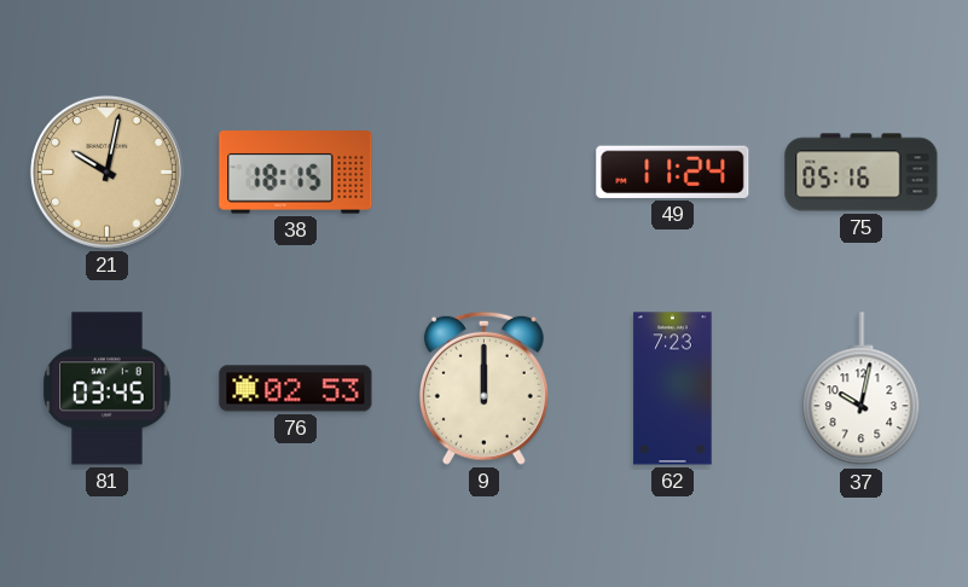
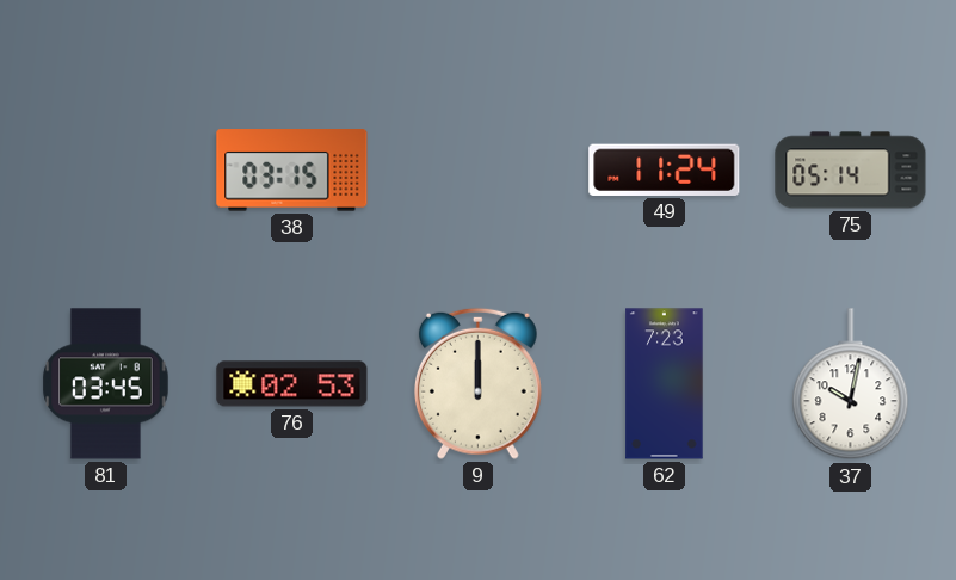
21: 10:02 -> none
38: 18:15 -> 03:15
75: 05:16 -> 05:14
